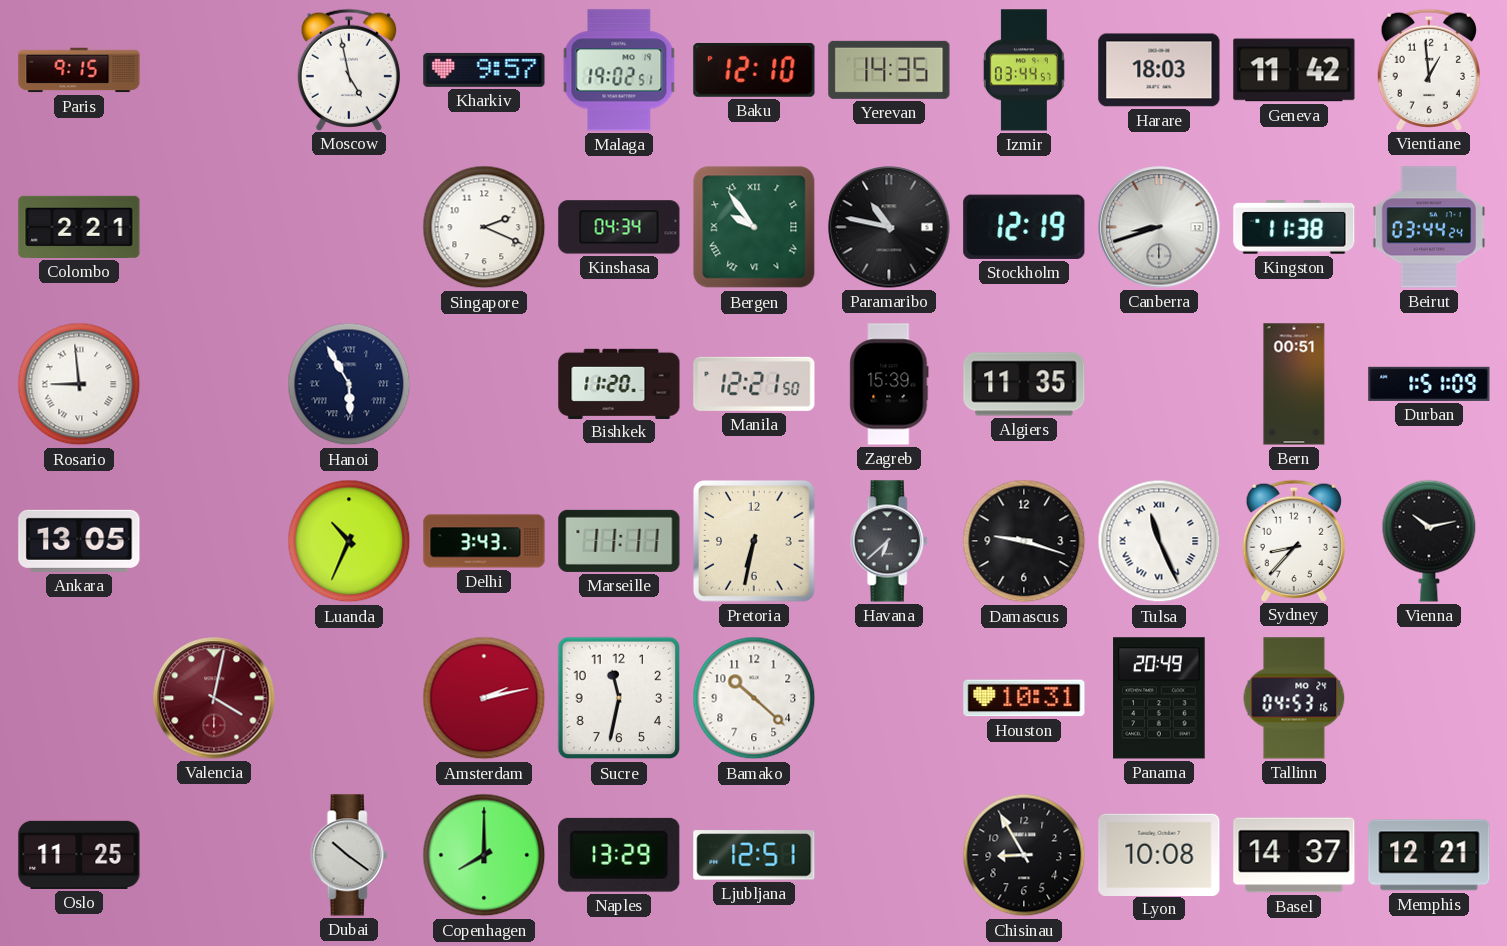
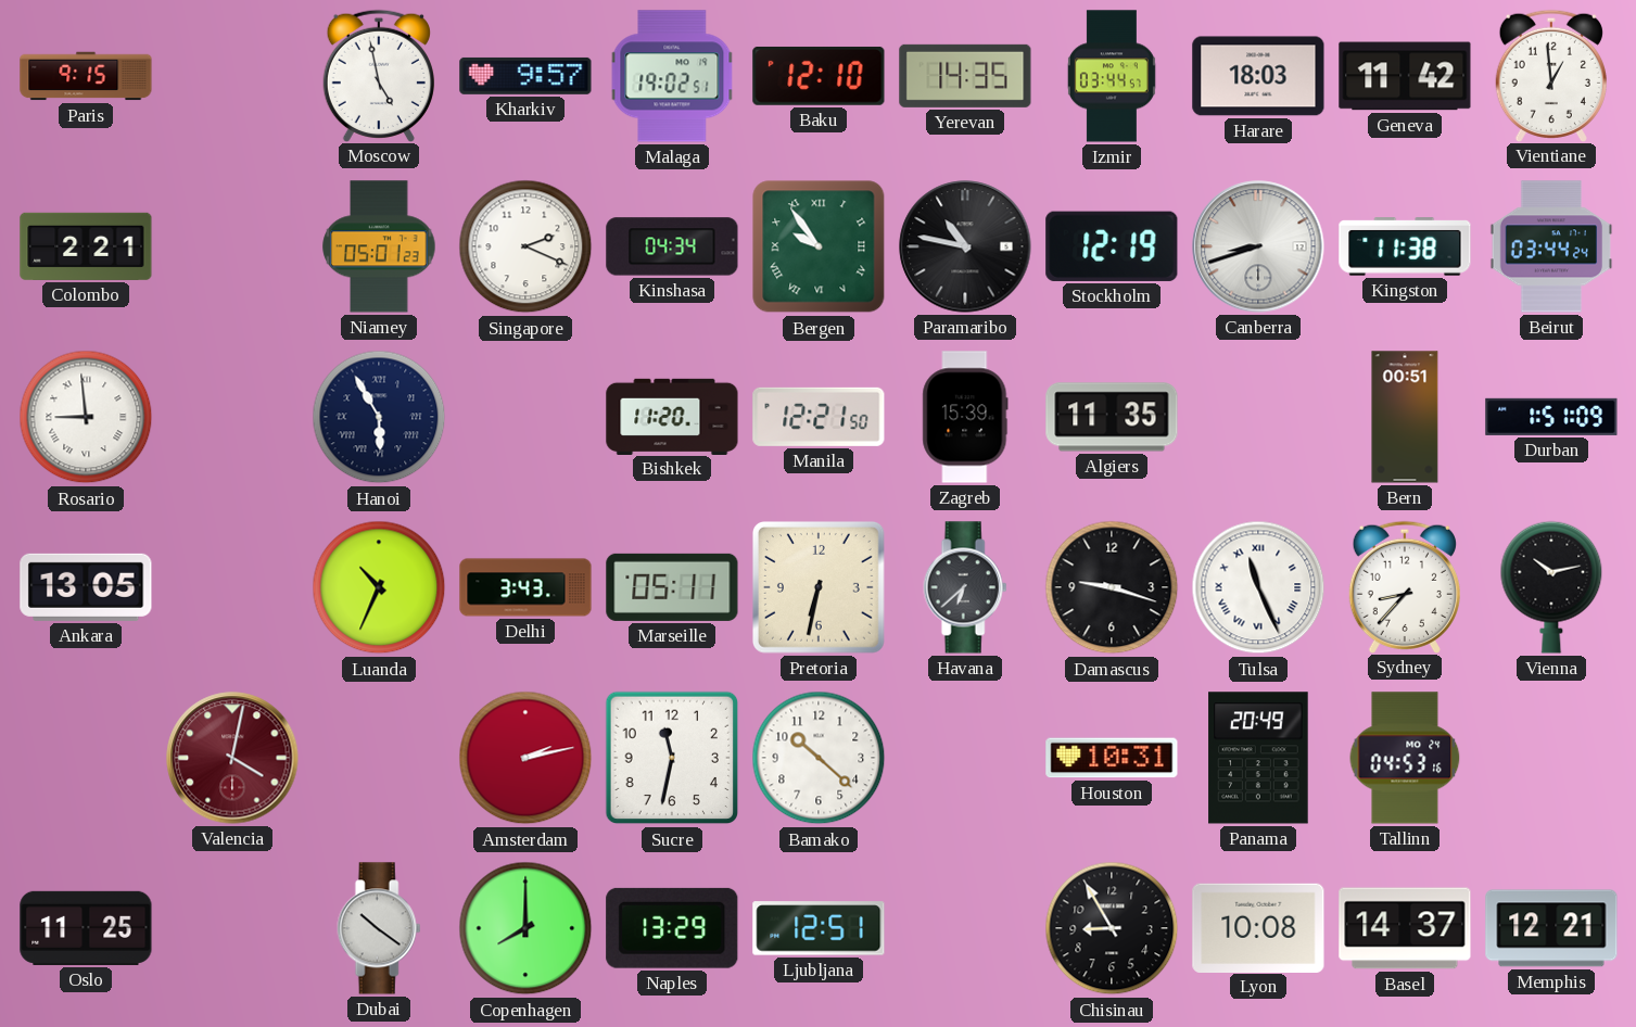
Niamey: none -> 05:01
Marseille: 11:11 -> 05:11
